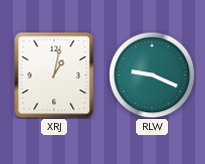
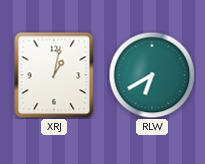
RLW: 9:19 -> 6:40
